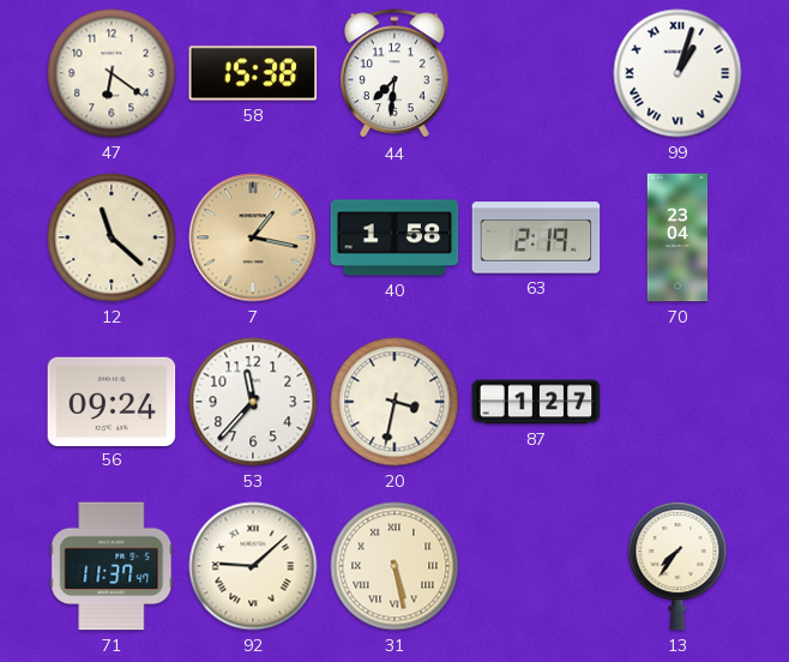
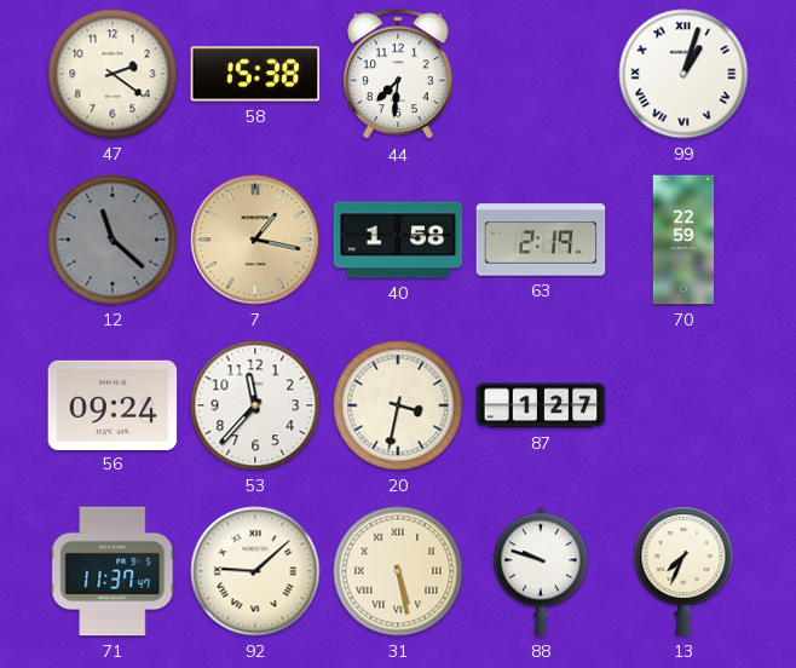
47: 6:21 -> 2:21
12 dial: cream -> grey
70: 23:04 -> 22:59
88: none -> 9:48
13: 7:36 -> 7:34
